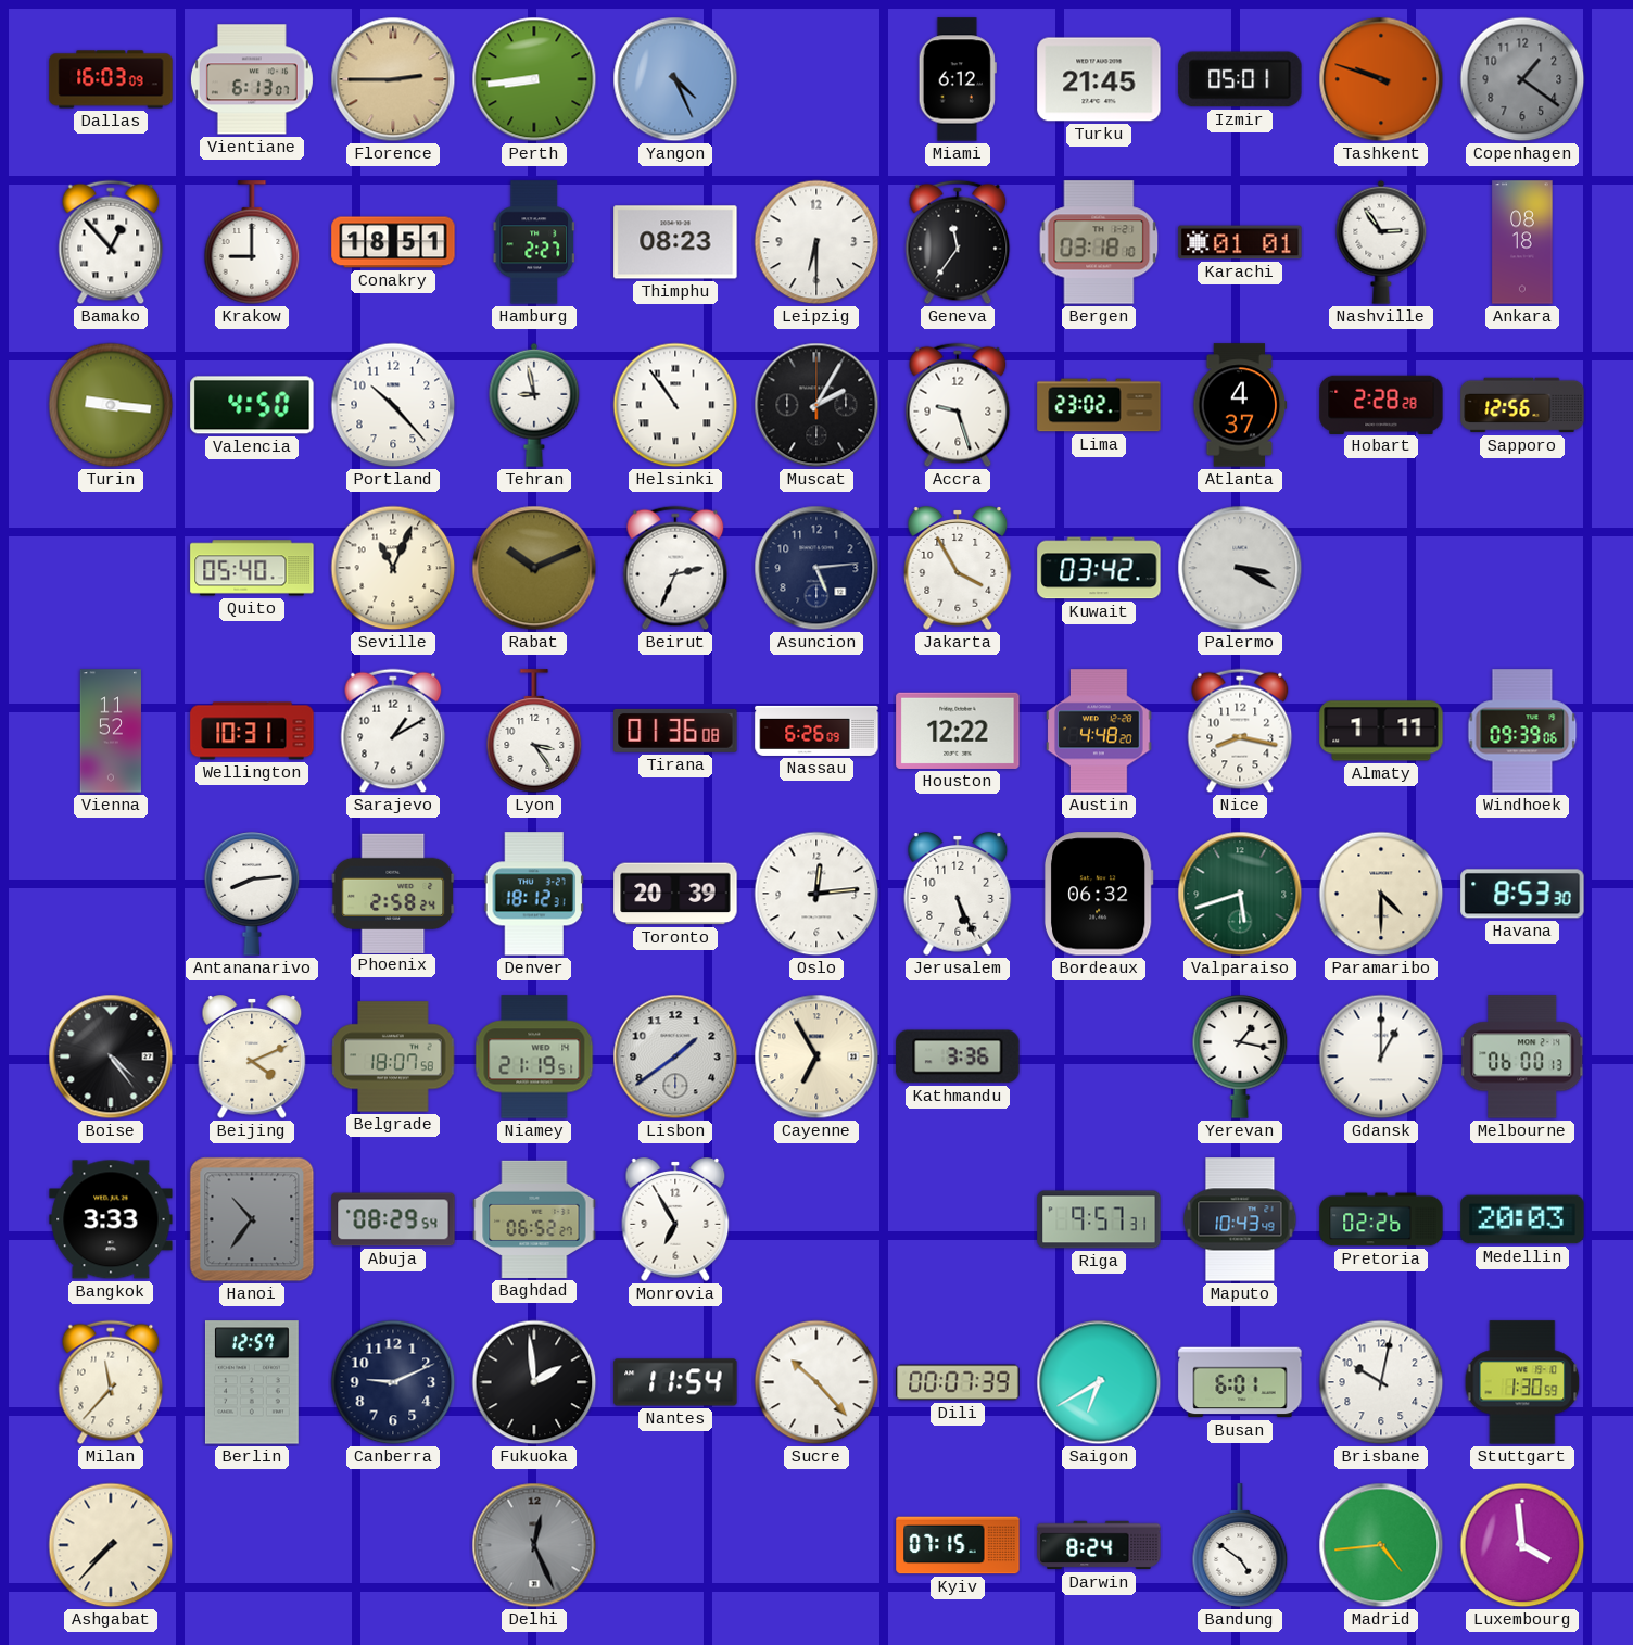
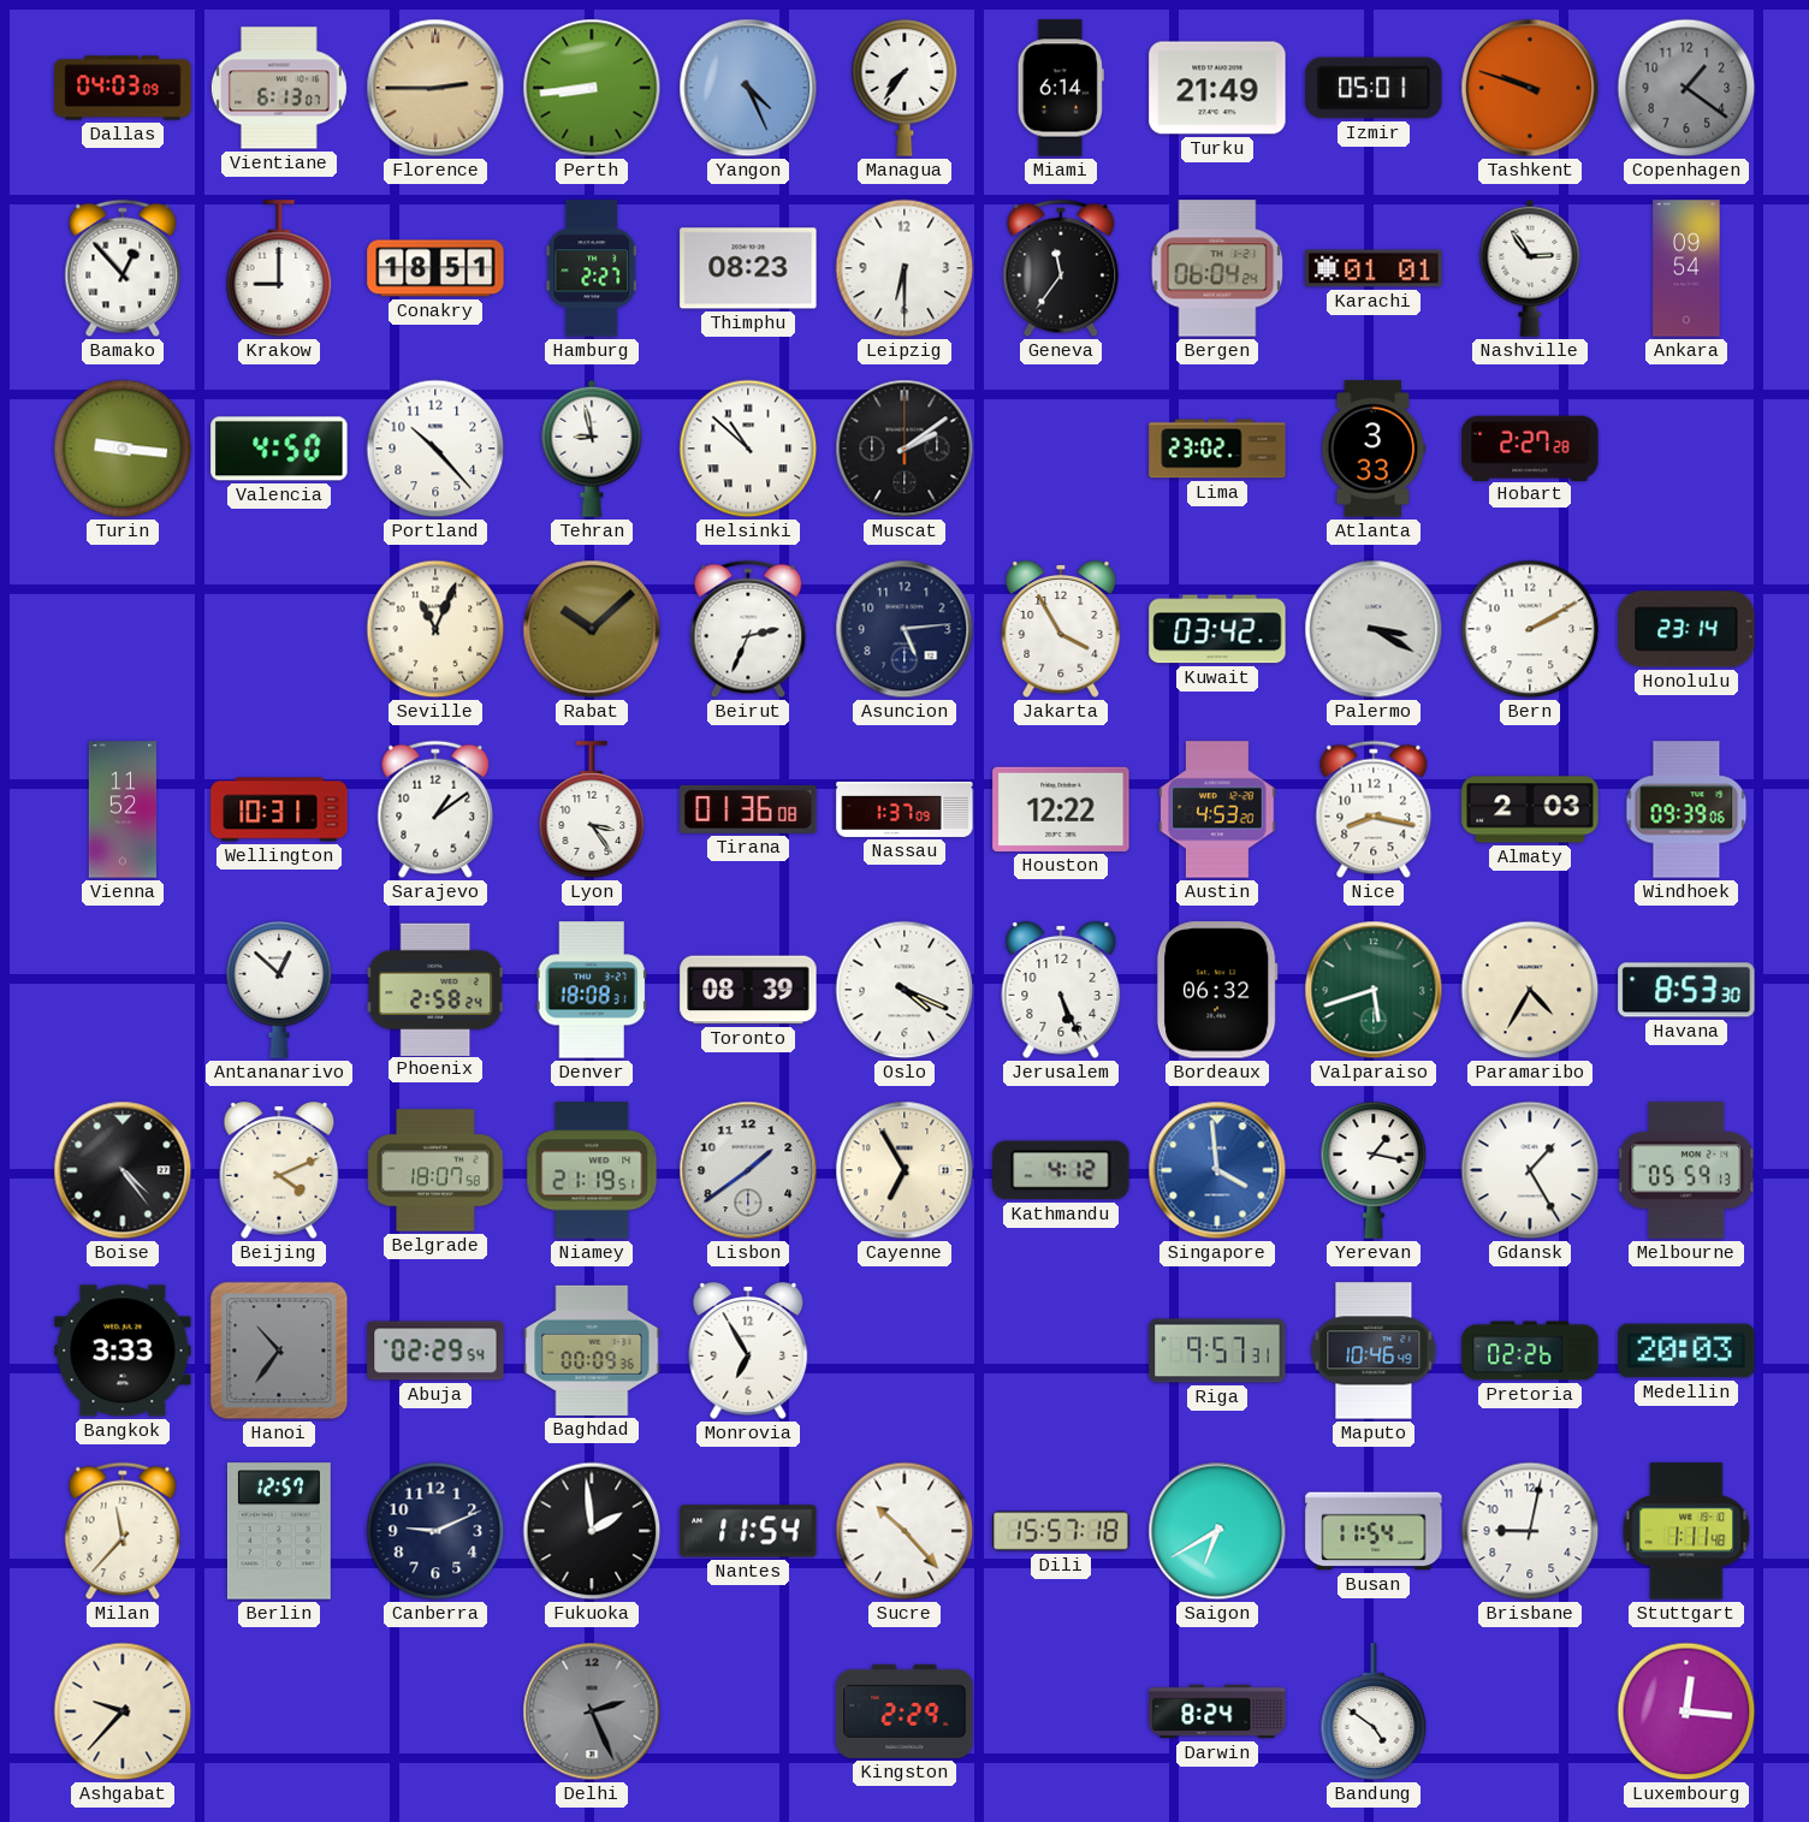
Dallas: 16:03 -> 04:03
Managua: none -> 7:36
Miami: 6:12 -> 6:14
Turku: 21:45 -> 21:49
Bergen: 03:18 -> 06:04
Ankara: 08:18 -> 09:54
Helsinki: 10:54 -> 10:52
Muscat: 2:05 -> 2:09
Accra: 9:27 -> none
Atlanta: 4:37 -> 3:33
Hobart: 2:28 -> 2:27
Sapporo: 12:56 -> none
Quito: 05:40 -> none
Rabat: 10:11 -> 10:08
Bern: none -> 2:10
Honolulu: none -> 23:14
Sarajevo: 1:10 -> 1:09
Nassau: 6:26 -> 1:37
Austin: 4:48 -> 4:53
Almaty: 1:11 -> 2:03
Antananarivo: 8:14 -> 12:52
Denver: 18:12 -> 18:08
Toronto: 20:39 -> 08:39
Oslo: 12:14 -> 4:19
Paramaribo: 4:30 -> 4:35
Kathmandu: 3:36 -> 4:12
Singapore: none -> 3:59
Gdansk: 1:00 -> 1:25
Melbourne: 06:00 -> 05:59
Abuja: 08:29 -> 02:29
Baghdad: 06:52 -> 00:09
Maputo: 10:43 -> 10:46
Dili: 00:07 -> 15:57
Busan: 6:01 -> 11:54
Brisbane: 10:02 -> 9:02
Stuttgart: 1:30 -> 1:11
Ashgabat: 7:37 -> 9:37
Delhi: 12:26 -> 2:26
Kingston: none -> 2:29
Kyiv: 07:15 -> none
Madrid: 4:44 -> none
Luxembourg: 3:59 -> 12:16
